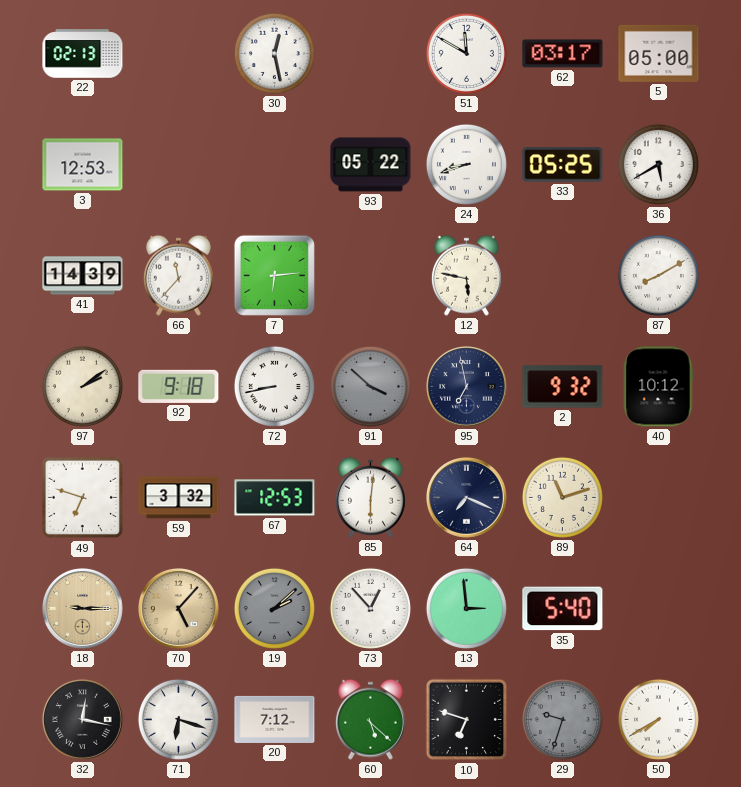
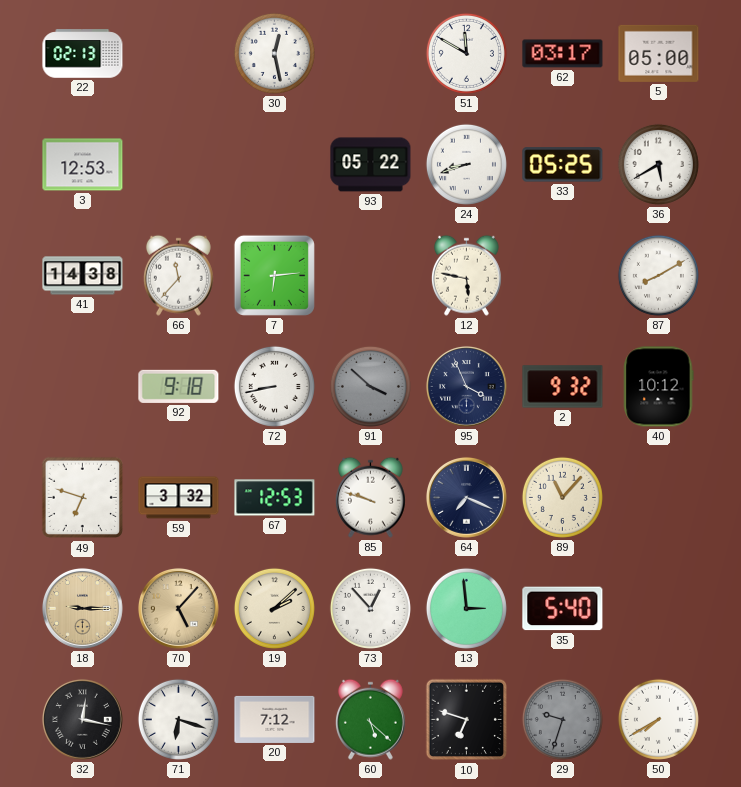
41: 14:39 -> 14:38
97: 2:09 -> none
95: 6:58 -> 3:56
85: 6:01 -> 9:48
89: 11:12 -> 11:07
19 dial: grey -> cream
